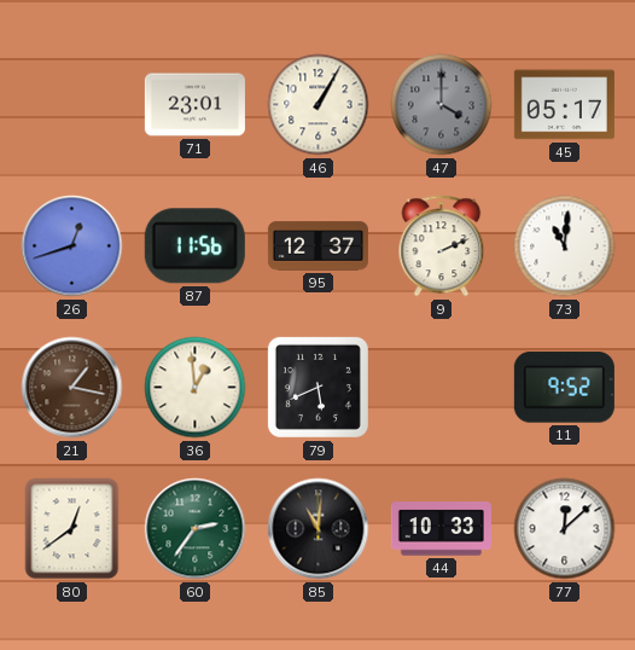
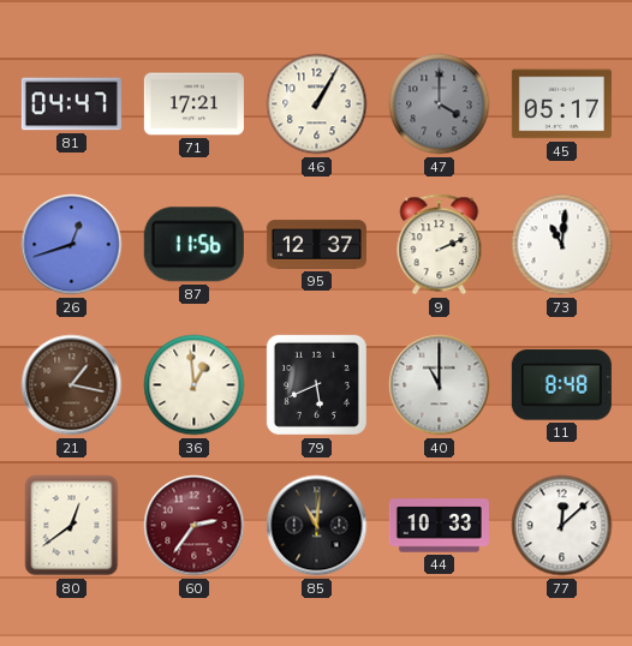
81: none -> 04:47
71: 23:01 -> 17:21
40: none -> 11:00
11: 9:52 -> 8:48
60 dial: green -> burgundy
